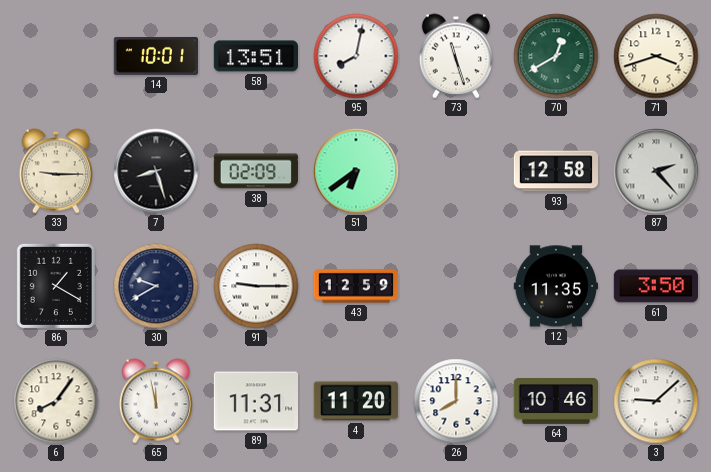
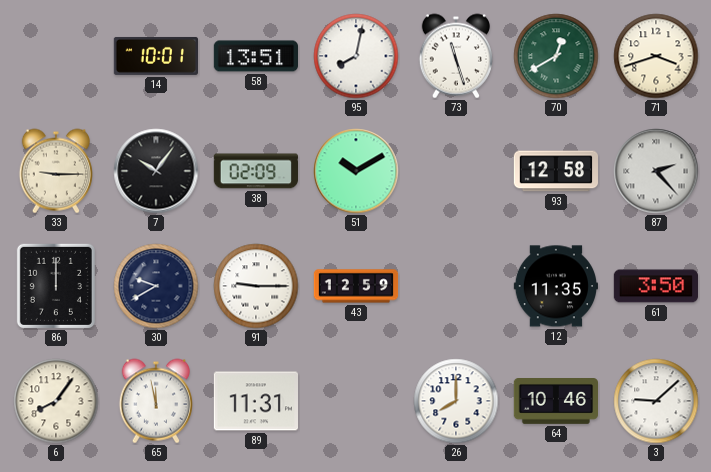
7: 8:27 -> 10:06
51: 6:39 -> 10:10
86: 1:20 -> 12:00
4: 11:20 -> none
